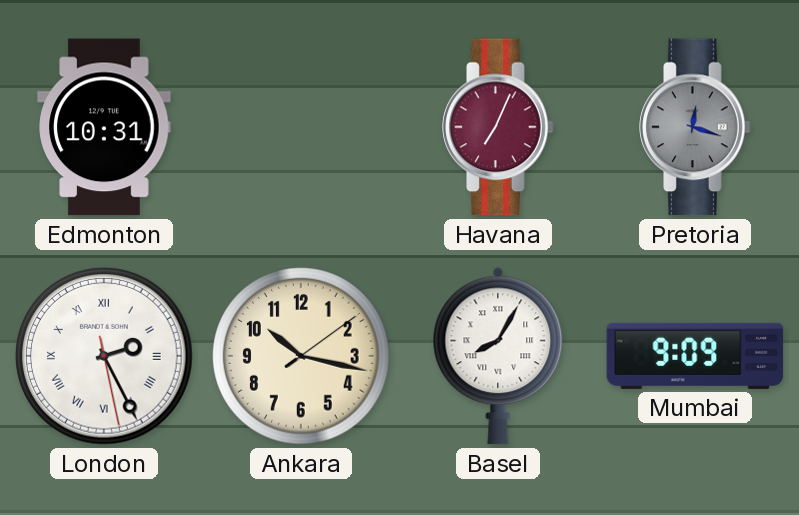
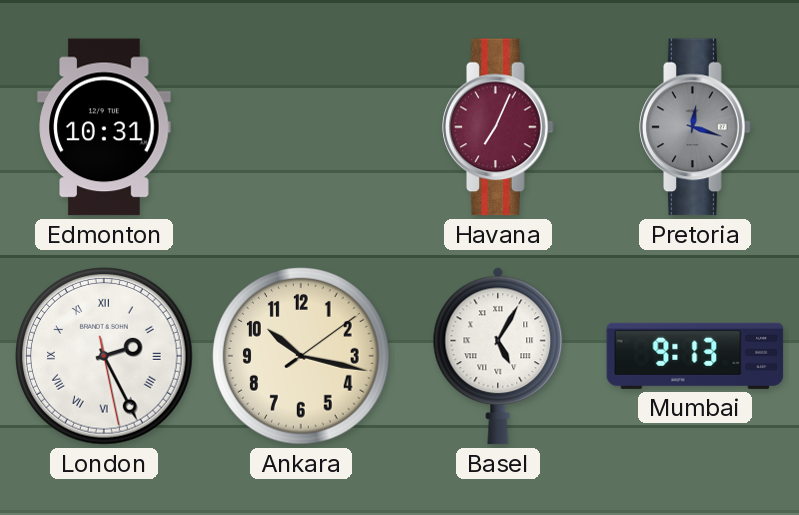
Basel: 8:05 -> 5:05
Mumbai: 9:09 -> 9:13
